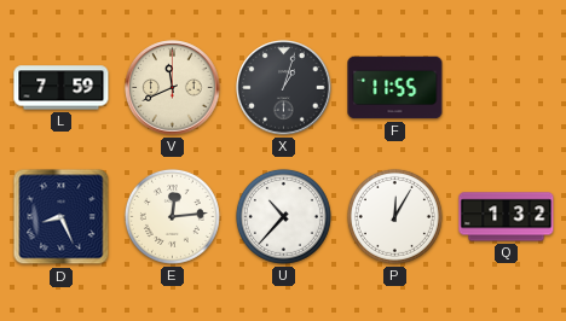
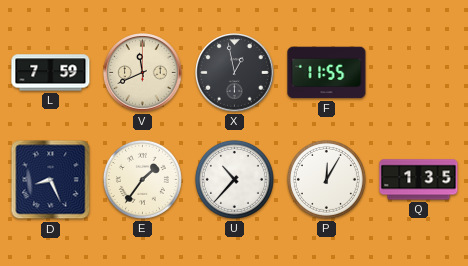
X: 1:03 -> 12:58
E: 12:14 -> 1:36
Q: 1:32 -> 1:35
